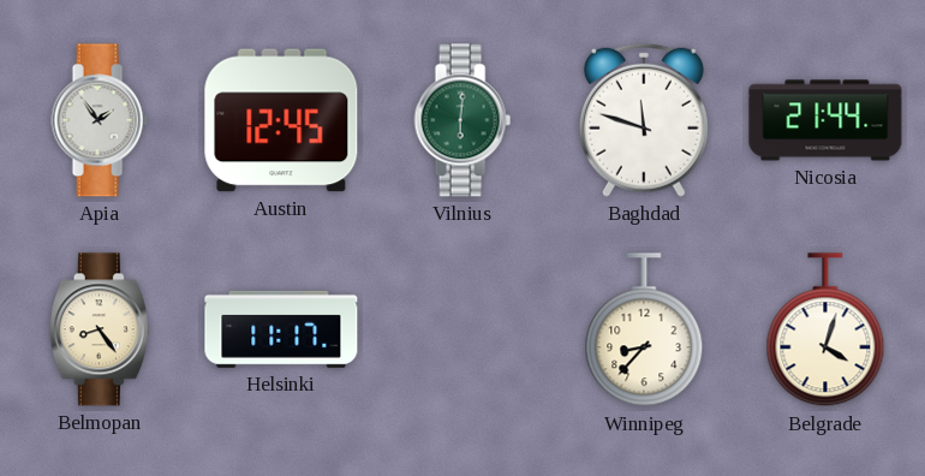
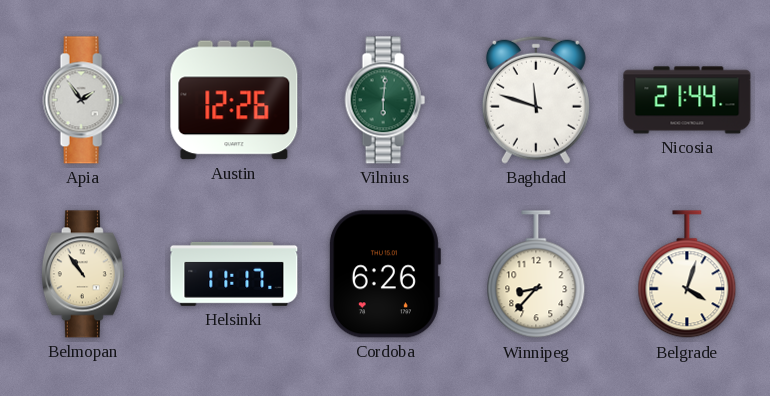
Austin: 12:45 -> 12:26
Belmopan: 8:24 -> 10:54
Cordoba: none -> 6:26
